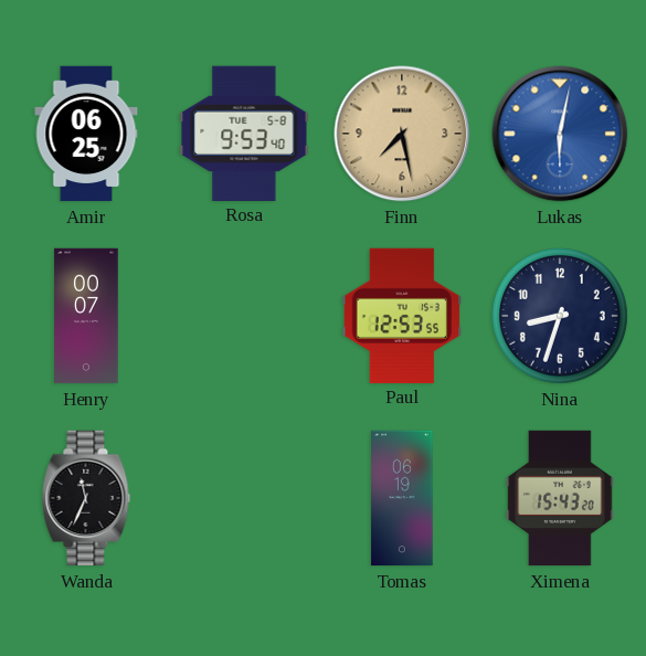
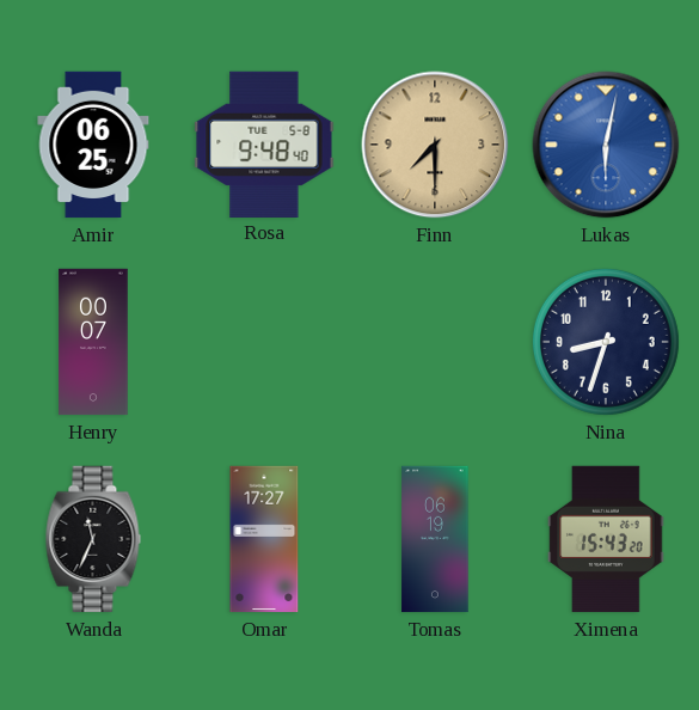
Rosa: 9:53 -> 9:48
Finn: 7:28 -> 7:30
Paul: 12:53 -> none
Omar: none -> 17:27
